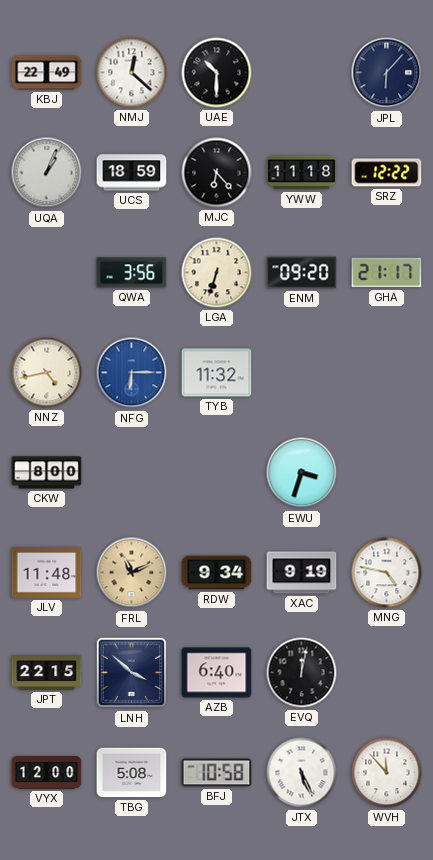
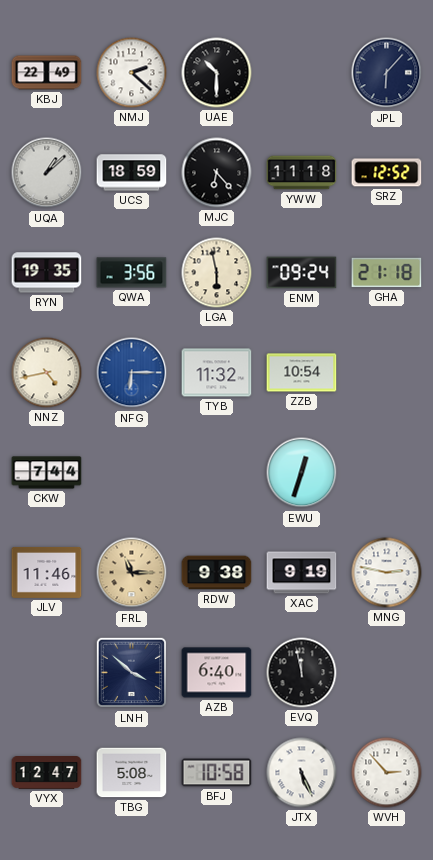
NMJ: 12:22 -> 2:22
UQA: 1:04 -> 1:08
SRZ: 12:22 -> 12:52
RYN: none -> 19:35
LGA: 6:33 -> 5:58
ENM: 09:20 -> 09:24
GHA: 21:17 -> 21:18
ZZB: none -> 10:54
CKW: 8:00 -> 7:44
EWU: 3:33 -> 12:33
JLV: 11:48 -> 11:46
FRL: 11:11 -> 11:15
RDW: 9:34 -> 9:38
MNG: 4:47 -> 2:47
JPT: 22:15 -> none
EVQ: 12:02 -> 11:58
VYX: 12:00 -> 12:47
WVH: 11:53 -> 2:53
